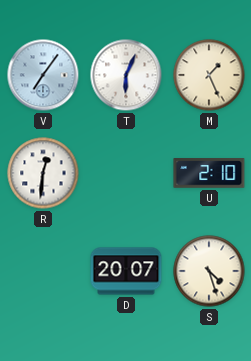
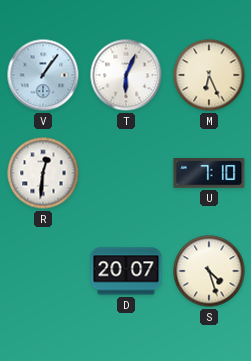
V: 7:06 -> 1:06
M: 1:26 -> 6:26
U: 2:10 -> 7:10
